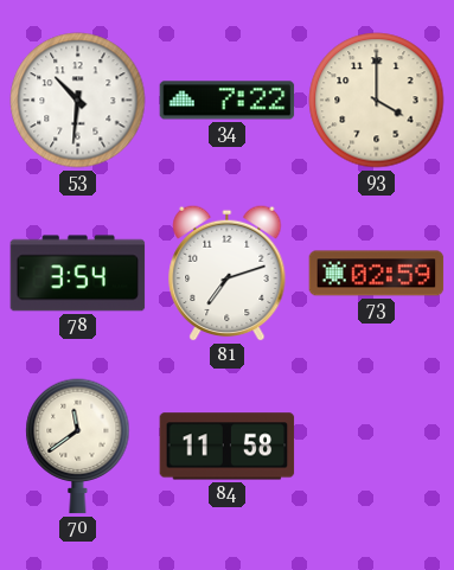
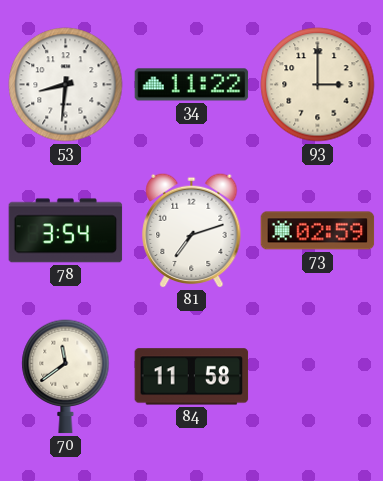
53: 10:31 -> 8:31
34: 7:22 -> 11:22
93: 4:00 -> 3:00
